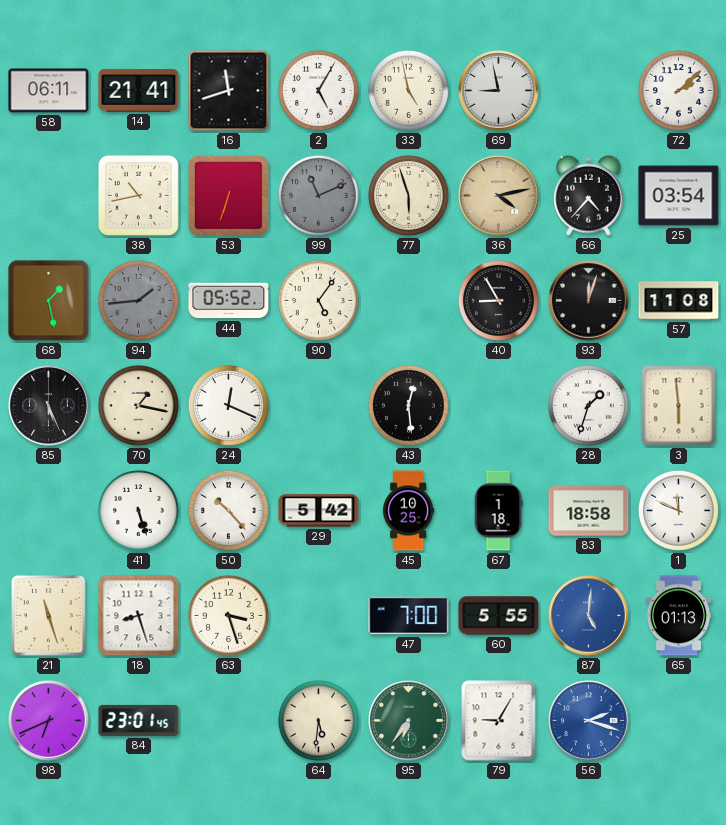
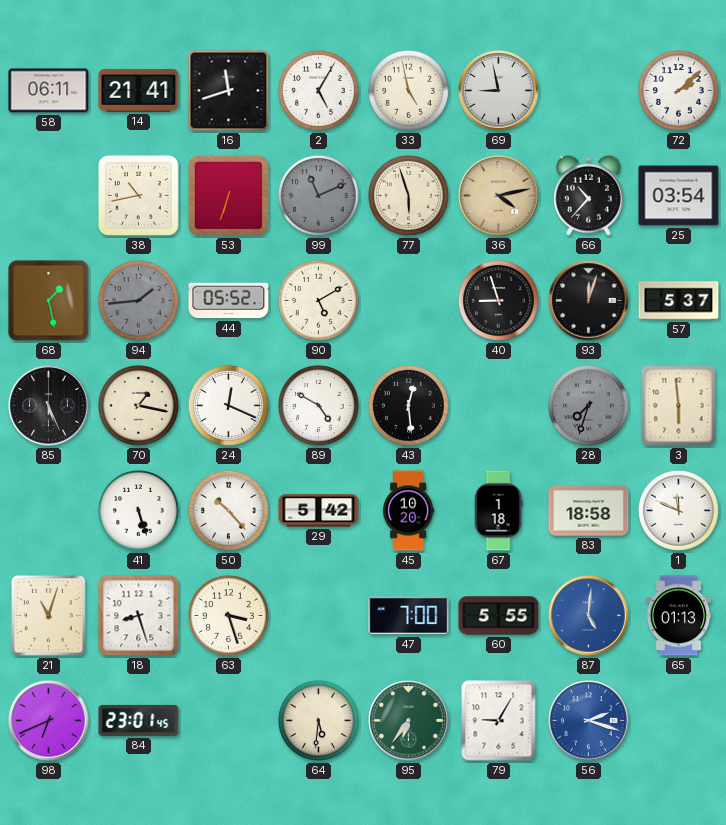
66: 4:37 -> 10:37
90: 5:06 -> 5:10
40: 8:55 -> 8:57
57: 11:08 -> 5:37
89: none -> 4:50
28: 1:33 -> 7:33
28 dial: white -> grey
45: 10:25 -> 10:20
21: 11:27 -> 11:03
